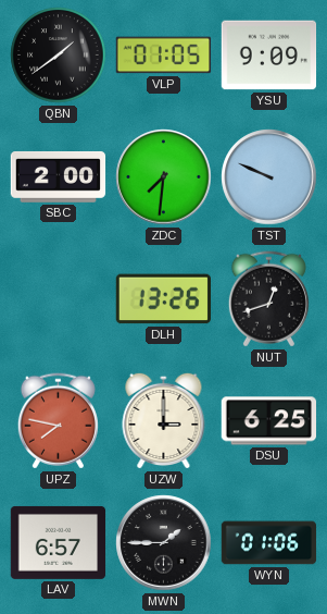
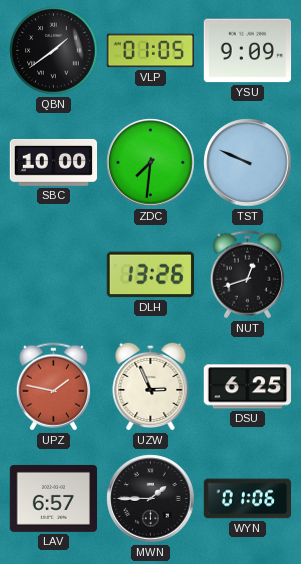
SBC: 2:00 -> 10:00
UPZ: 7:47 -> 1:47
UZW: 3:00 -> 2:56
